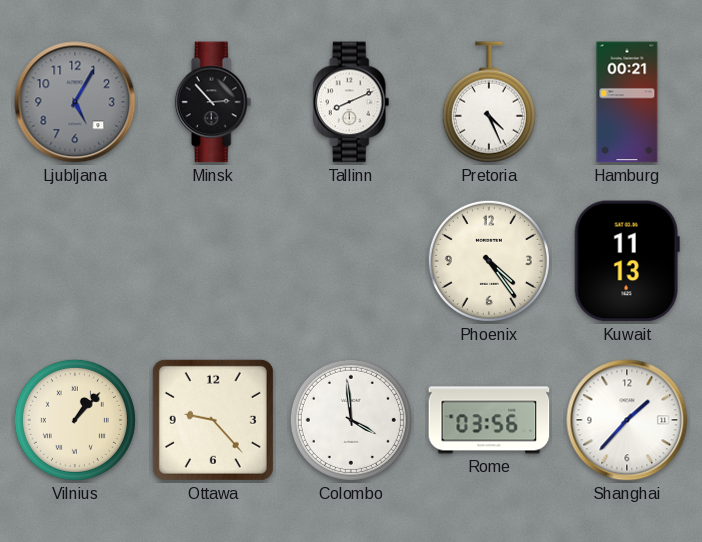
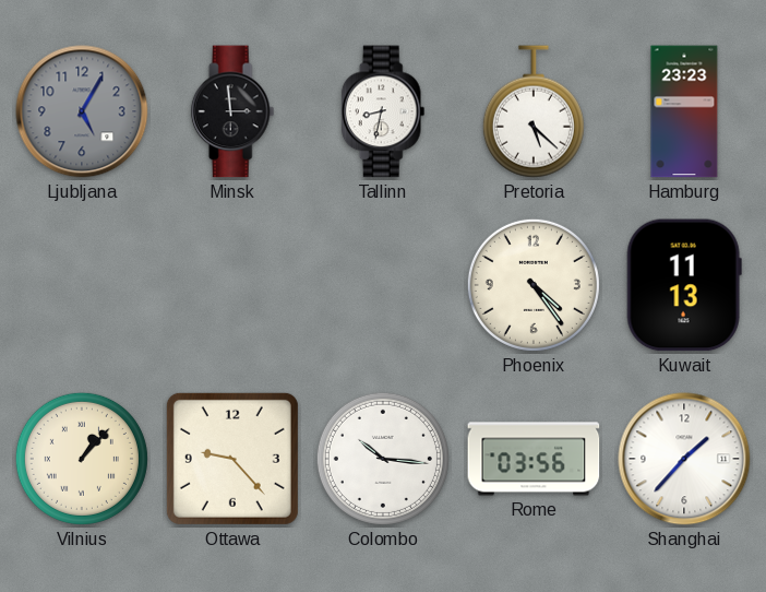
Minsk: 2:53 -> 2:59
Tallinn: 8:11 -> 8:32
Pretoria: 4:26 -> 5:22
Hamburg: 00:21 -> 23:23
Colombo: 3:59 -> 10:16
